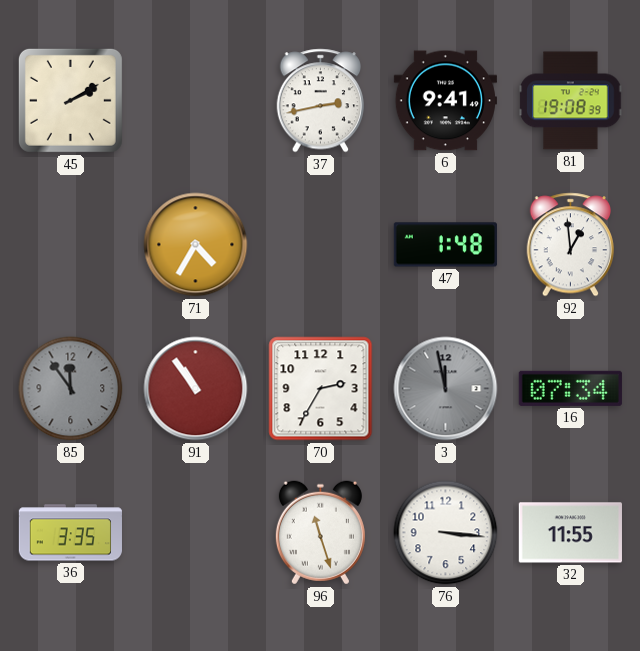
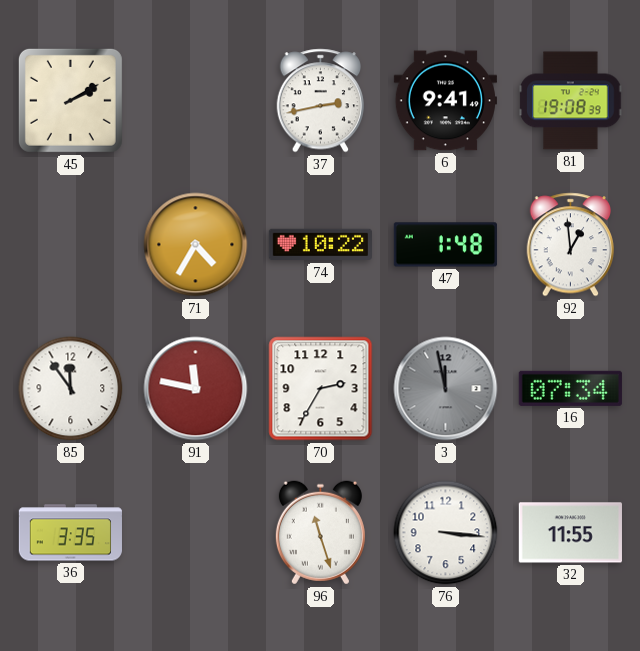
74: none -> 10:22
85 dial: grey -> white
91: 10:54 -> 11:47
